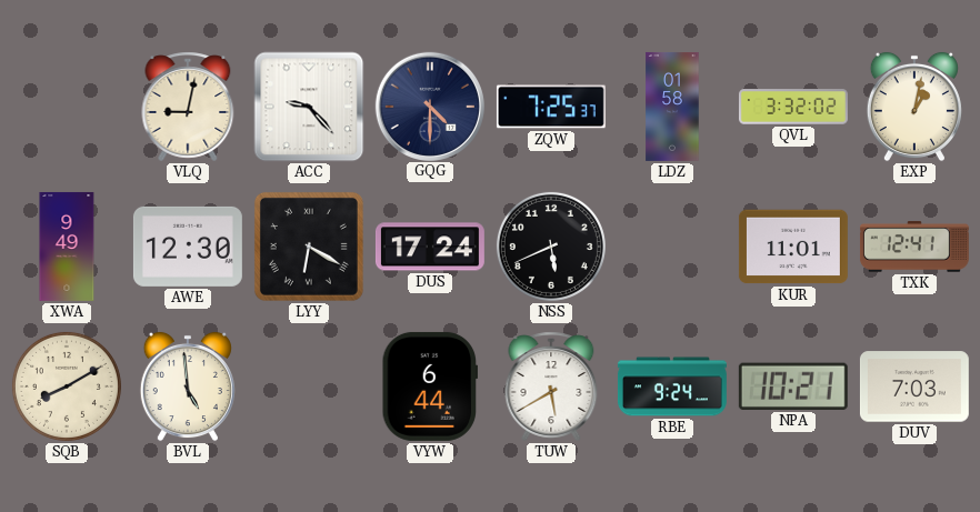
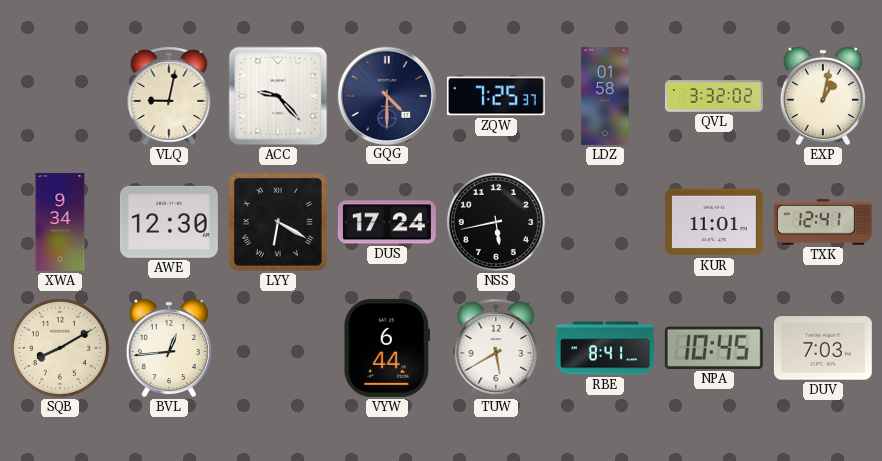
XWA: 9:49 -> 9:34
NSS: 5:41 -> 5:43
BVL: 4:59 -> 12:44
RBE: 9:24 -> 8:41
NPA: 10:21 -> 10:45
